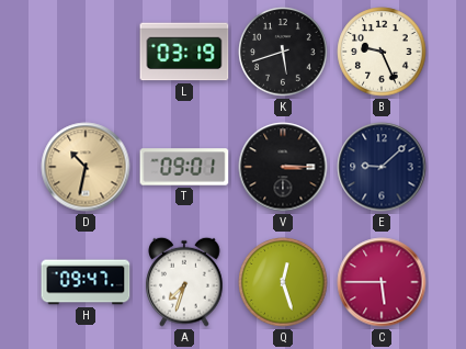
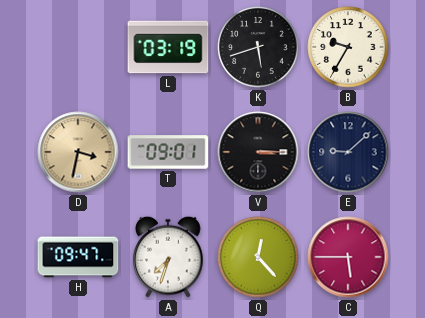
B: 9:26 -> 9:35
D: 10:32 -> 3:32
Q: 12:27 -> 12:23
